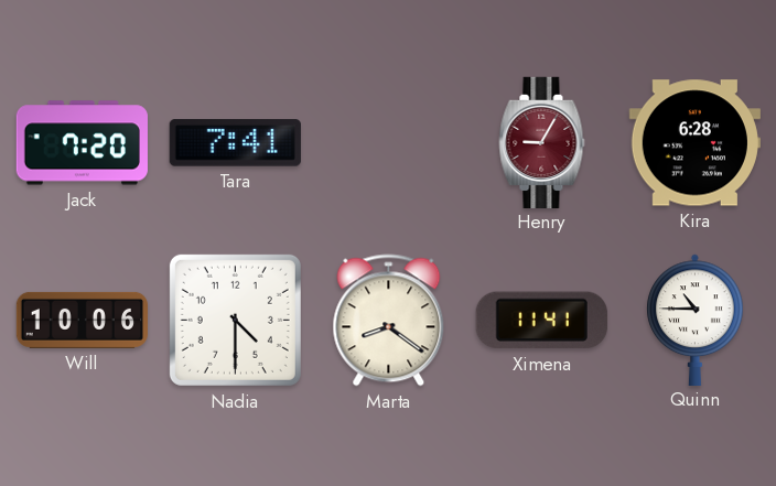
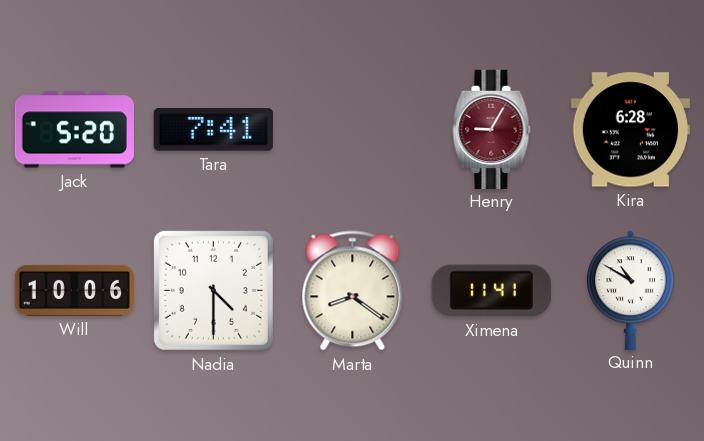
Jack: 7:20 -> 5:20
Quinn: 10:45 -> 10:50
